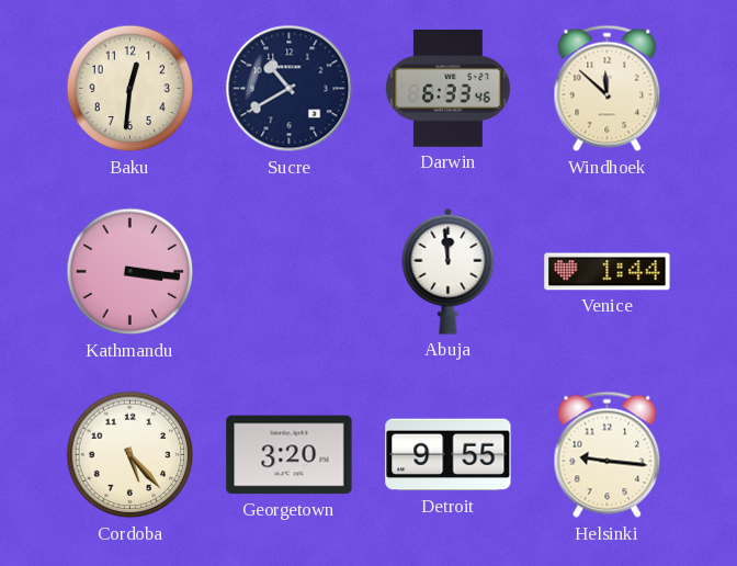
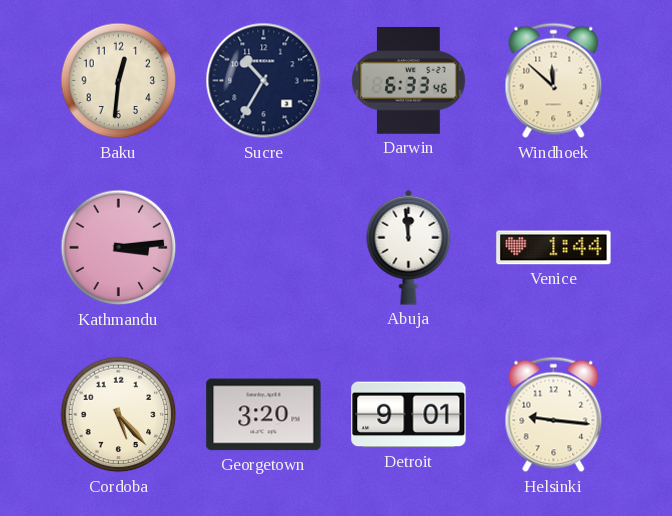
Sucre: 10:40 -> 10:35
Kathmandu: 3:16 -> 3:14
Detroit: 9:55 -> 9:01
